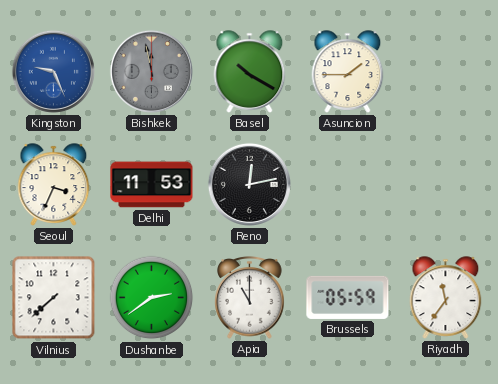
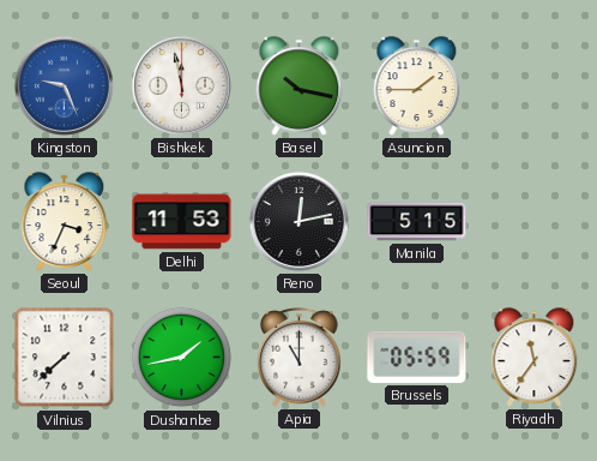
Bishkek dial: grey -> white
Basel: 10:20 -> 10:17
Manila: none -> 5:15
Dushanbe: 2:39 -> 1:43
